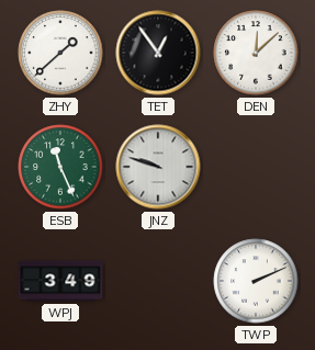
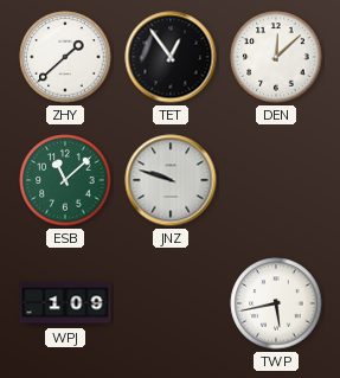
ESB: 11:26 -> 11:08
WPJ: 3:49 -> 1:09
TWP: 2:11 -> 5:43
